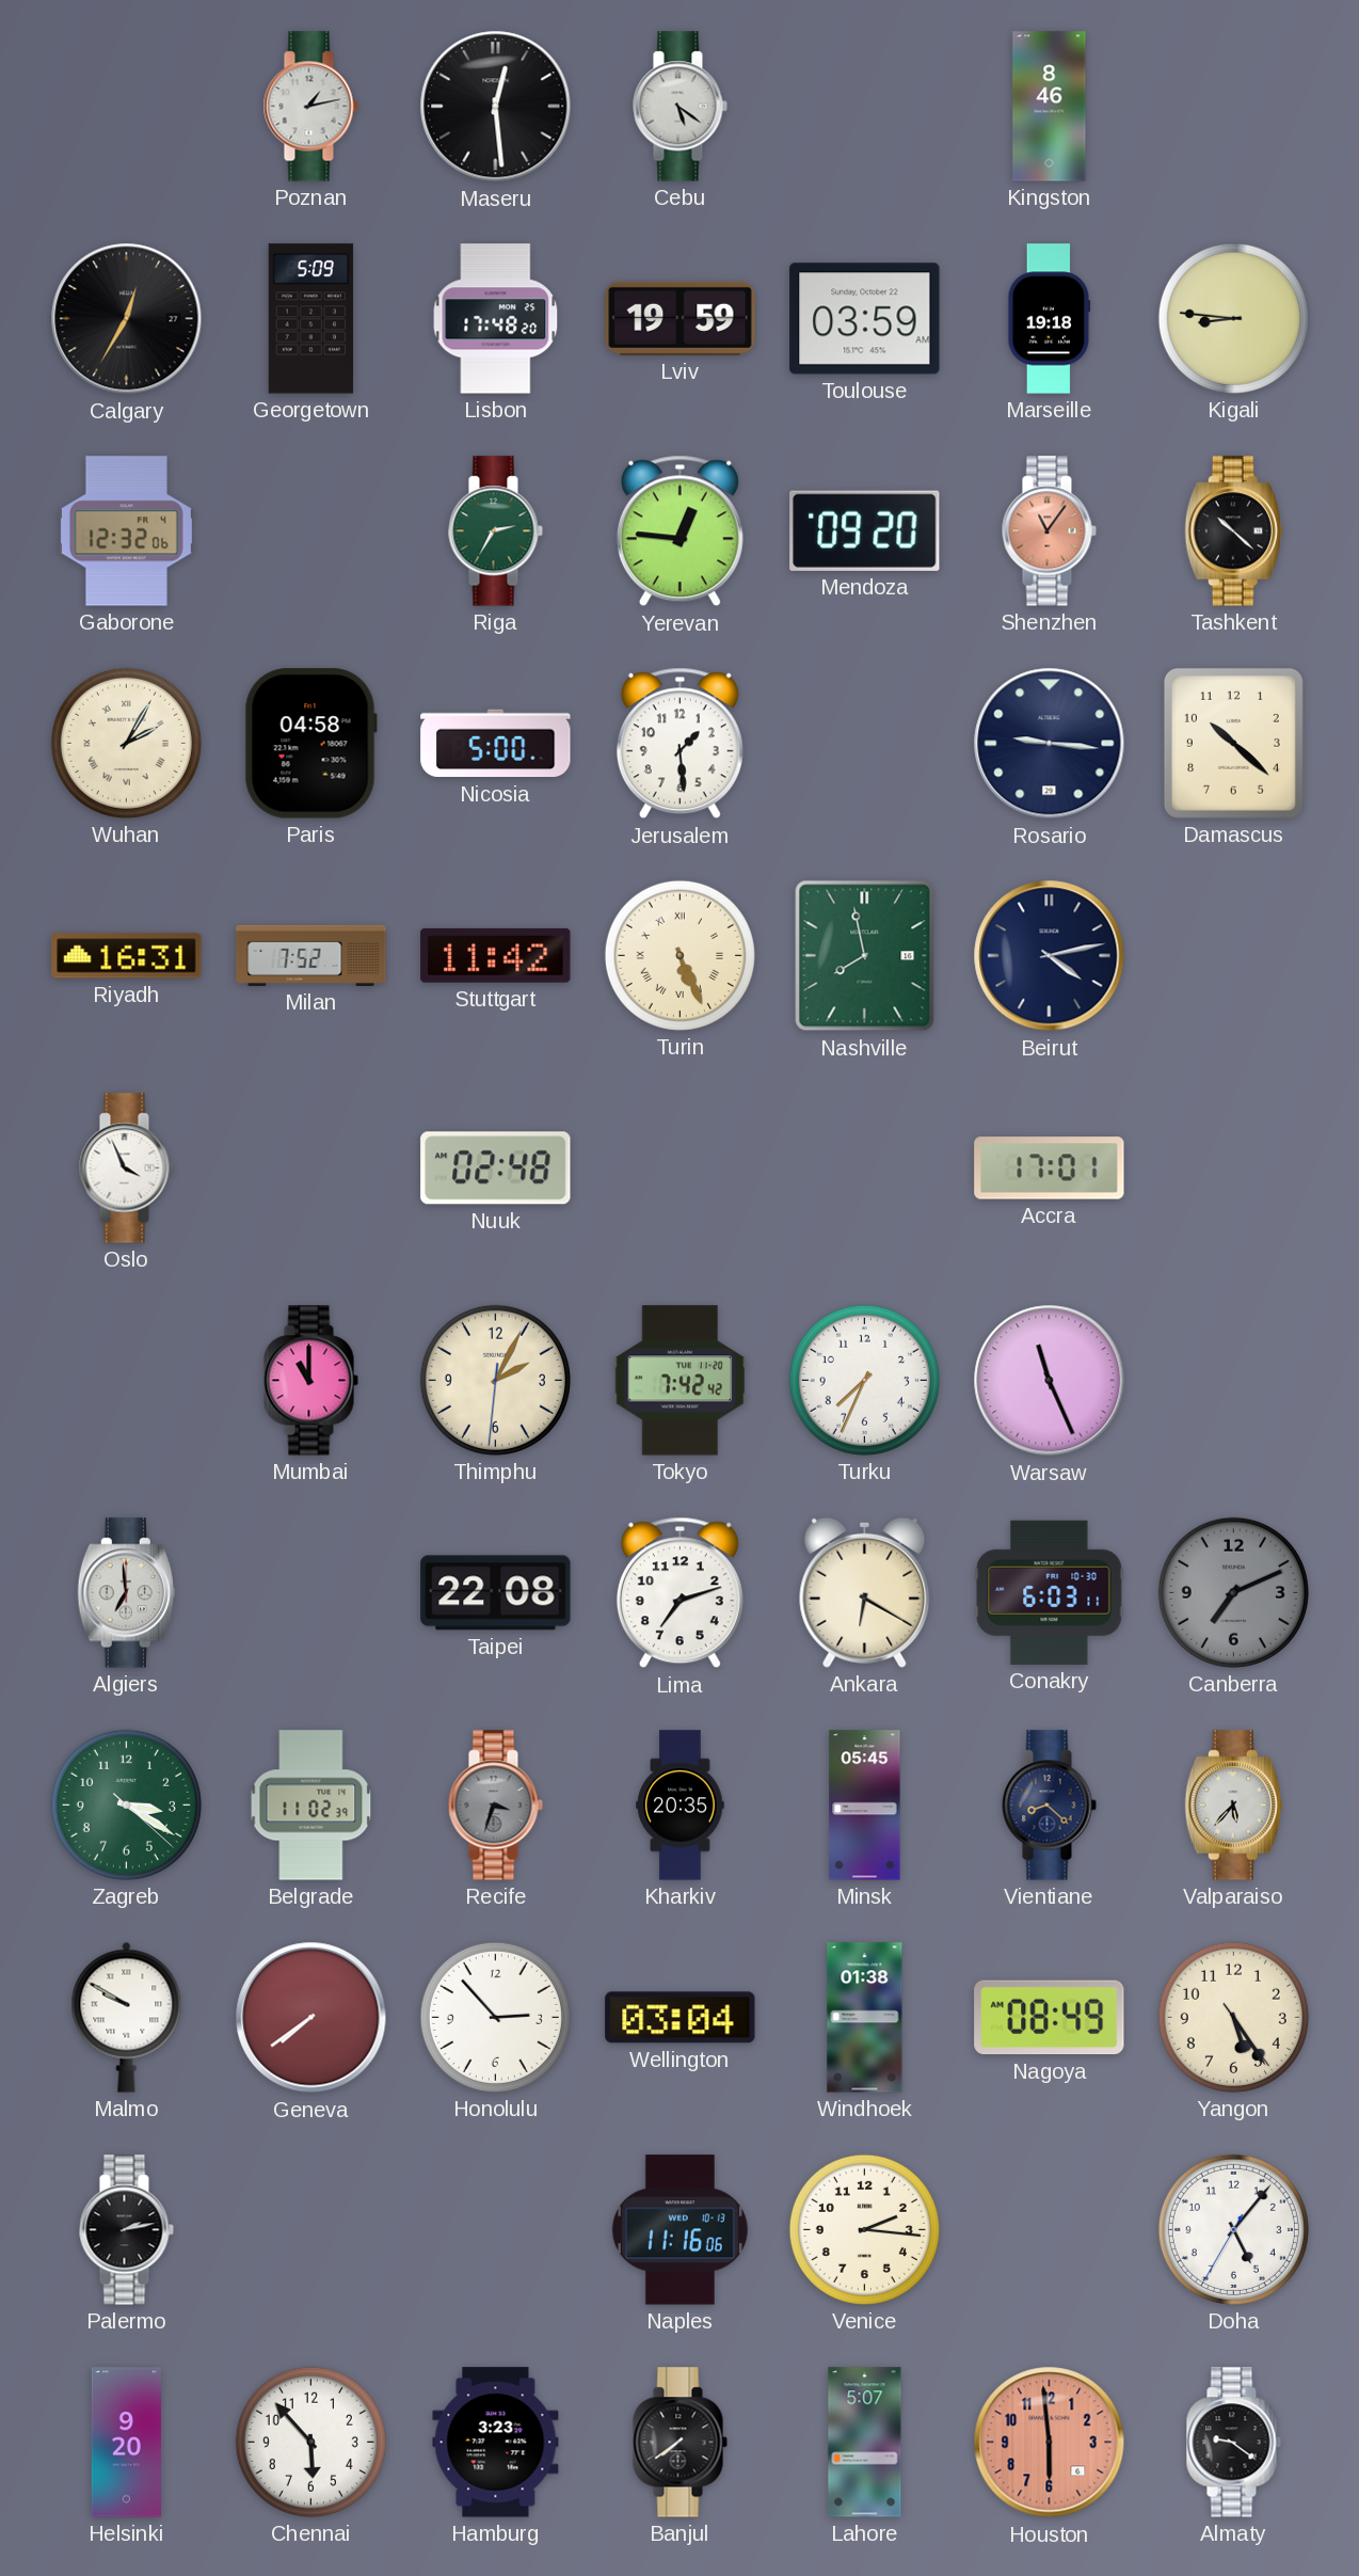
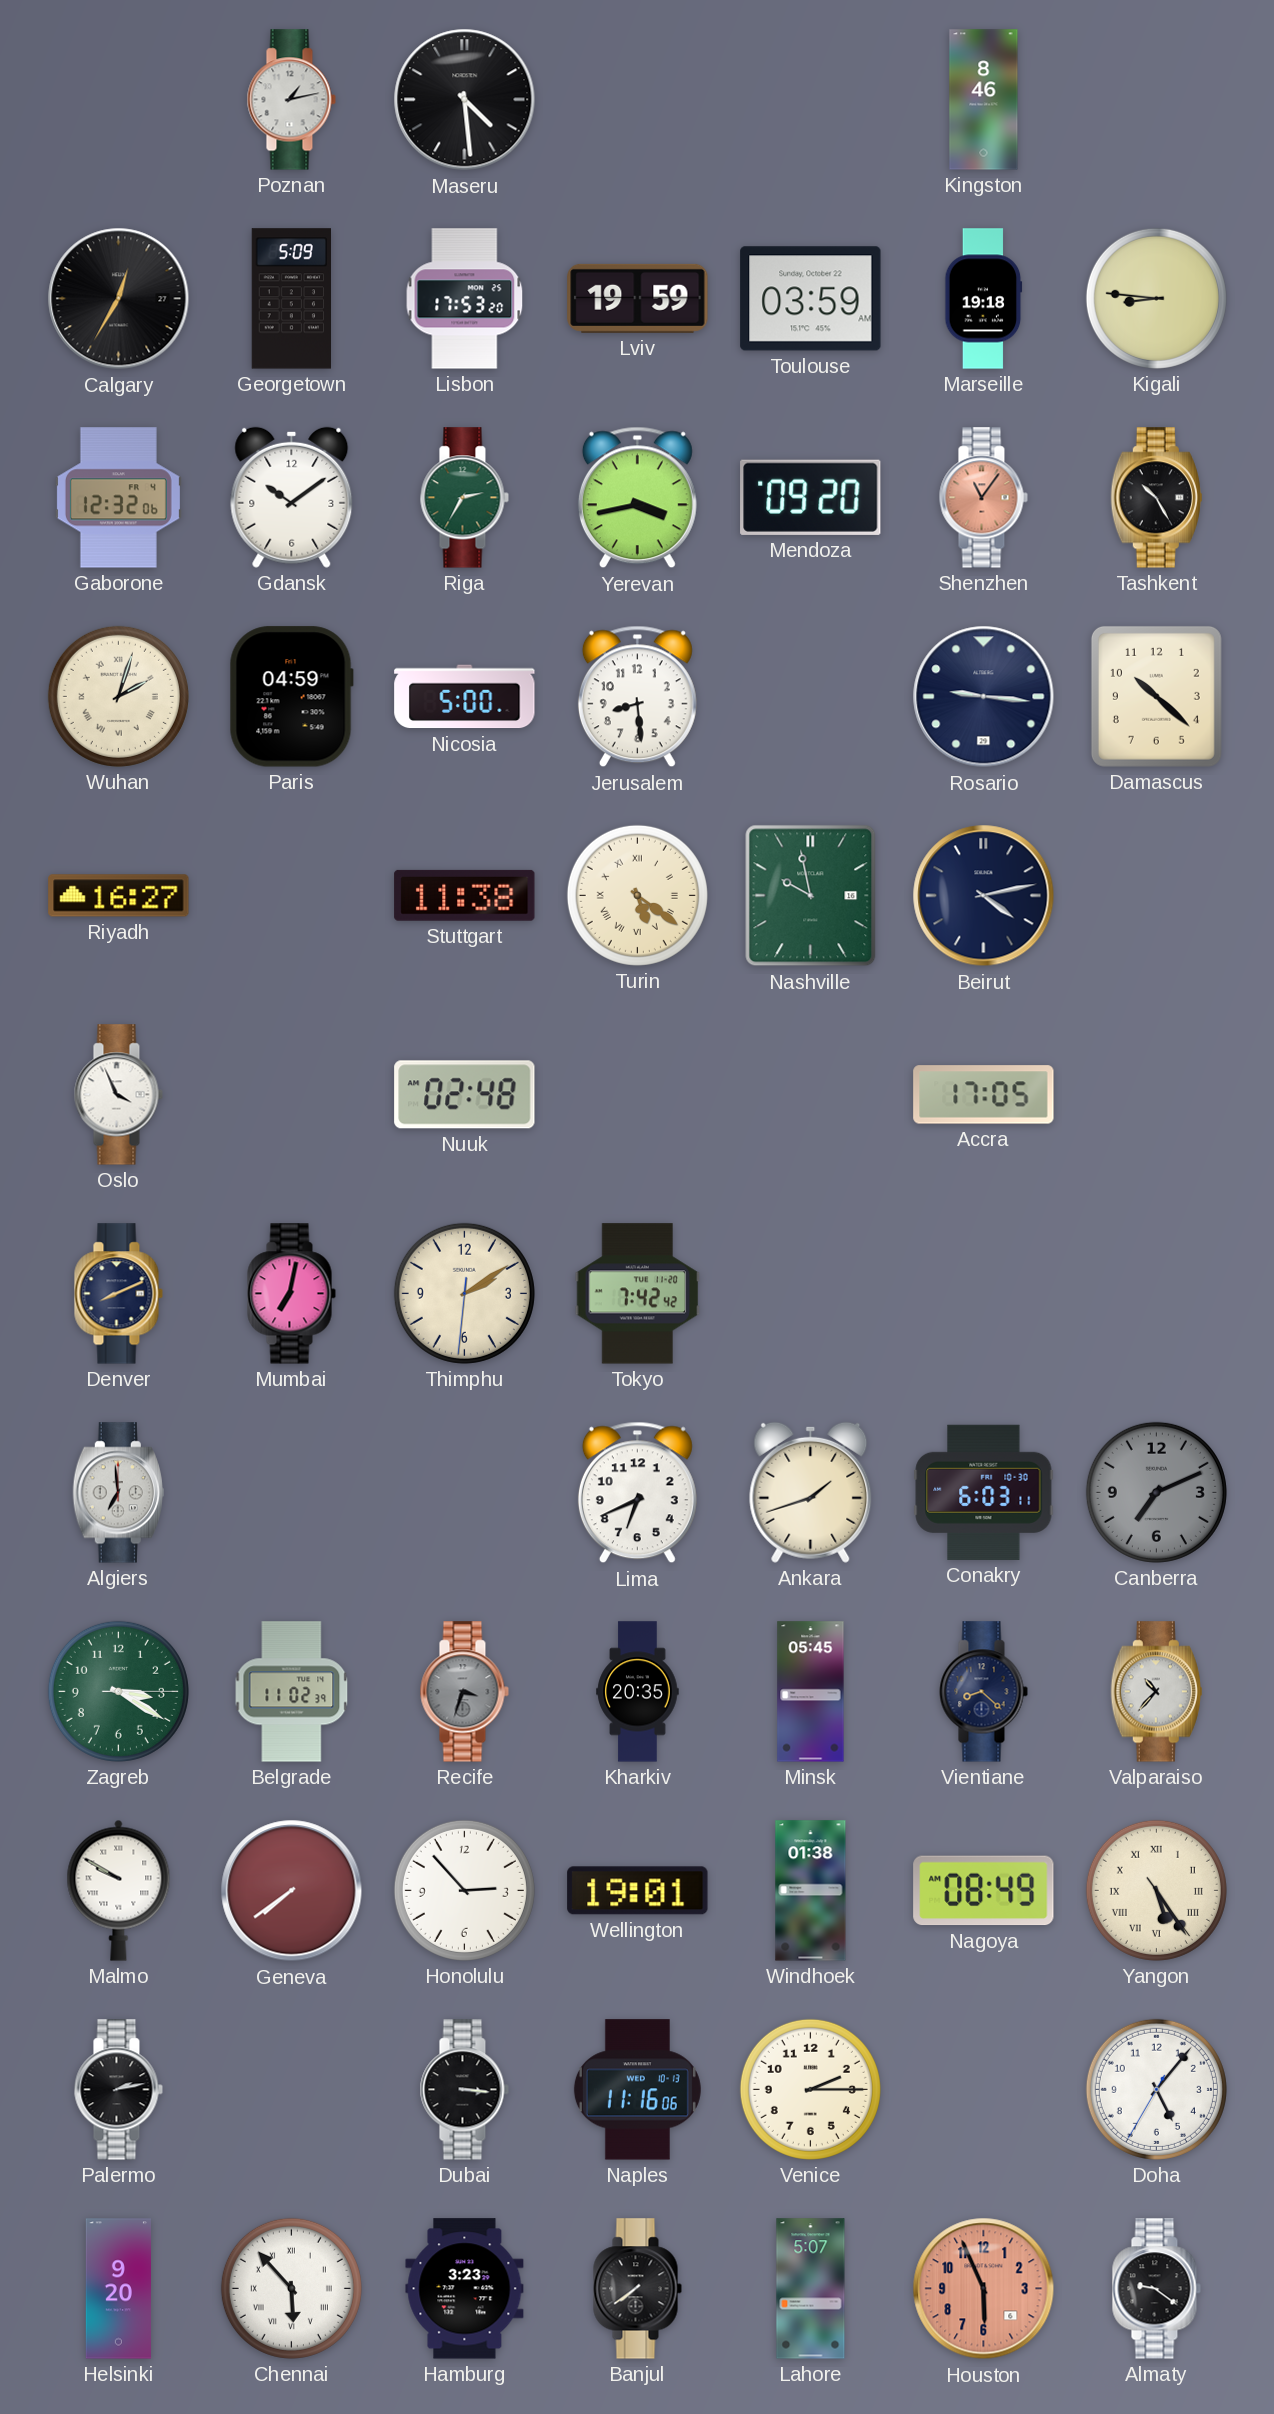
Maseru: 12:29 -> 4:29
Cebu: 5:21 -> none
Lisbon: 17:48 -> 17:53
Gdansk: none -> 10:09
Yerevan: 12:46 -> 3:43
Tashkent: 10:22 -> 10:25
Wuhan: 2:05 -> 2:03
Paris: 04:58 -> 04:59
Jerusalem: 1:29 -> 8:29
Riyadh: 16:31 -> 16:27
Milan: 7:52 -> none
Stuttgart: 11:42 -> 11:38
Turin: 5:26 -> 5:21
Nashville: 7:58 -> 9:58
Accra: 17:01 -> 17:05
Denver: none -> 8:11
Mumbai: 11:00 -> 7:02
Thimphu: 2:04 -> 2:09
Turku: 7:34 -> none
Warsaw: 11:26 -> none
Taipei: 22:08 -> none
Lima: 7:12 -> 6:41
Ankara: 6:20 -> 1:42
Zagreb: 3:20:22 -> 3:20:15
Valparaiso: 5:37 -> 10:37
Wellington: 03:04 -> 19:01
Yangon numerals: Arabic -> Roman
Dubai: none -> 3:16
Venice: 2:16 -> 2:15
Chennai numerals: Arabic -> Roman
Houston: 5:59 -> 5:56
